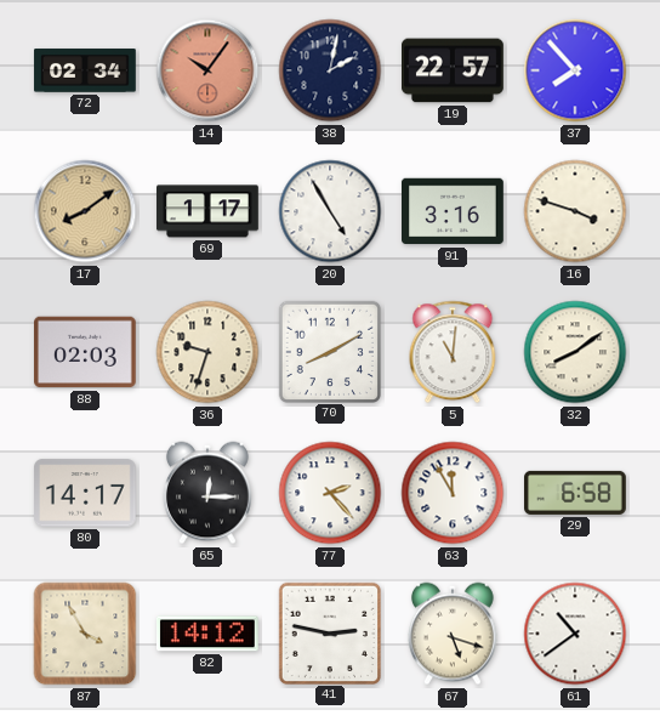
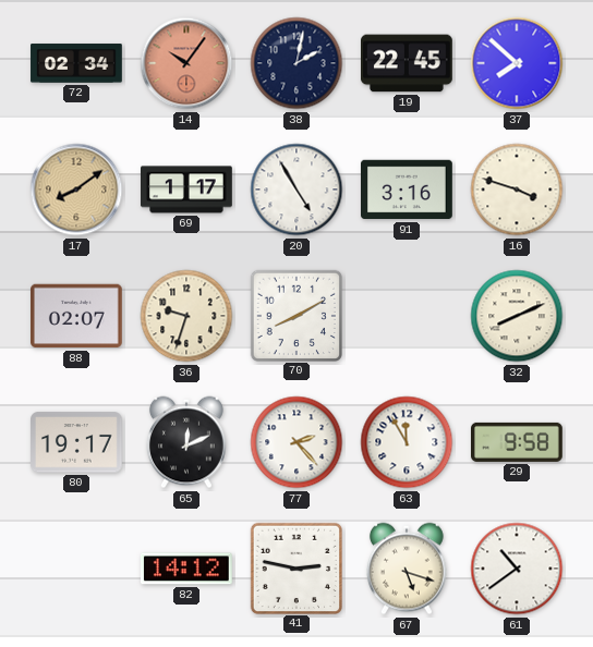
19: 22:57 -> 22:45
37: 7:53 -> 7:52
88: 02:03 -> 02:07
5: 11:01 -> none
32: 8:09 -> 8:11
80: 14:17 -> 19:17
65: 12:15 -> 12:11
29: 6:58 -> 9:58
87: 3:55 -> none
